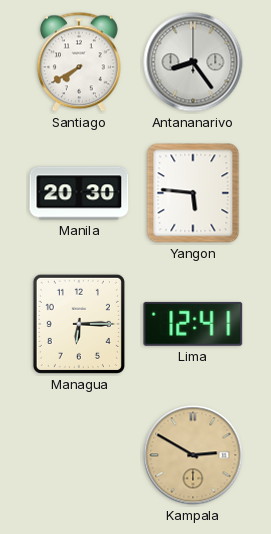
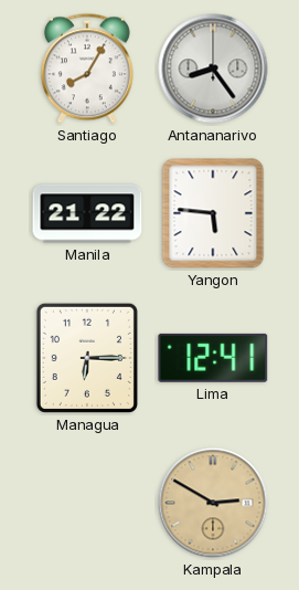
Santiago: 7:40 -> 8:05
Manila: 20:30 -> 21:22
